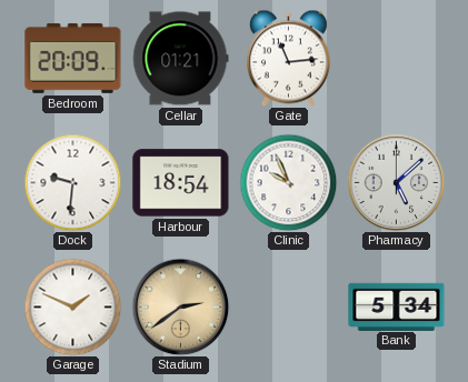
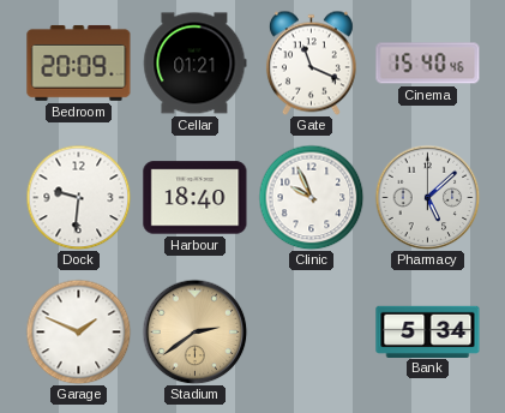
Gate: 11:14 -> 11:19
Cinema: none -> 15:40
Harbour: 18:54 -> 18:40
